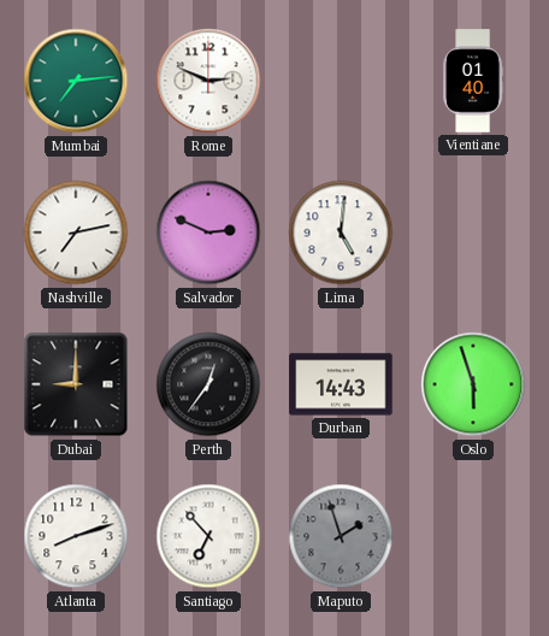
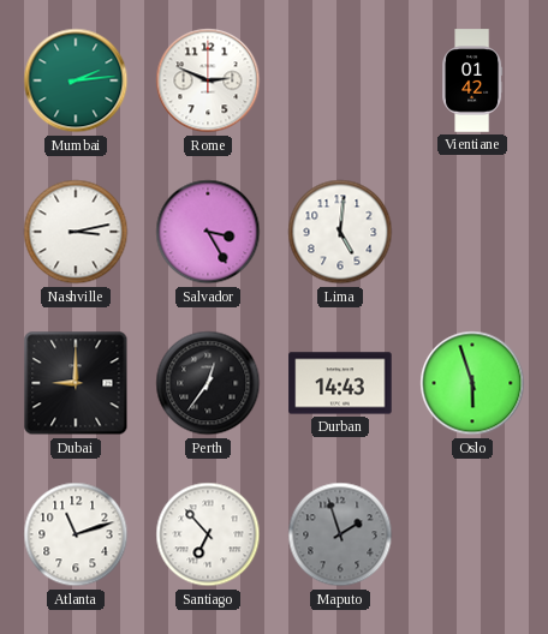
Mumbai: 7:14 -> 2:14
Vientiane: 01:40 -> 01:42
Nashville: 7:13 -> 3:13
Salvador: 2:49 -> 3:25
Atlanta: 8:12 -> 11:12
